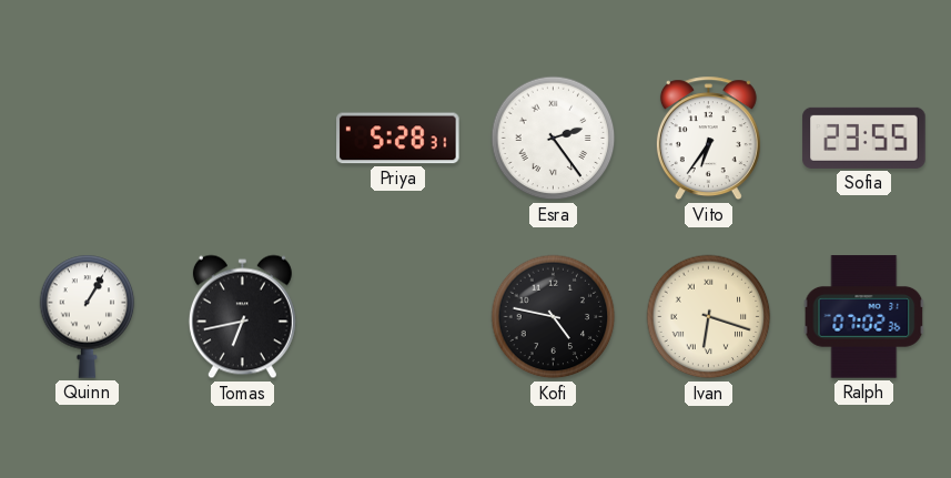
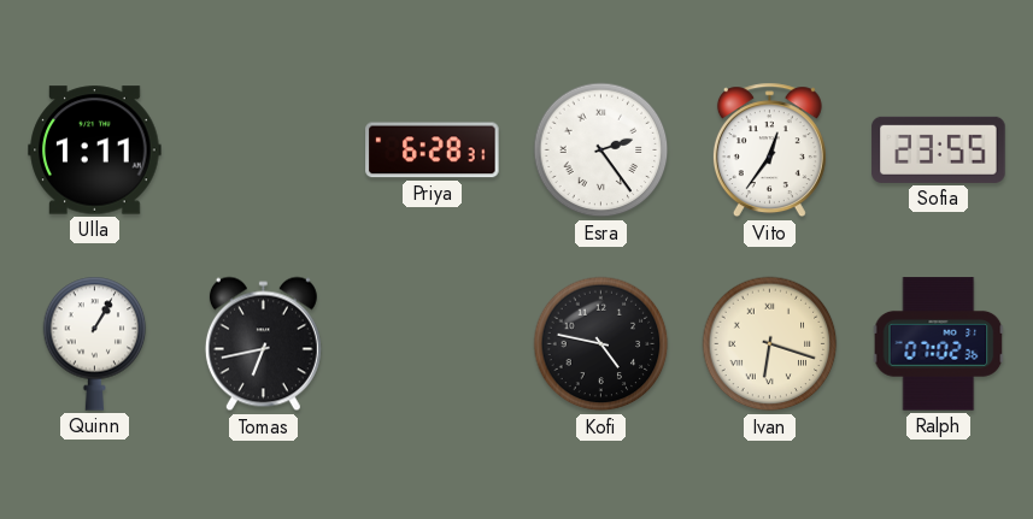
Ulla: none -> 1:11
Priya: 5:28 -> 6:28
Vito: 6:36 -> 12:36
